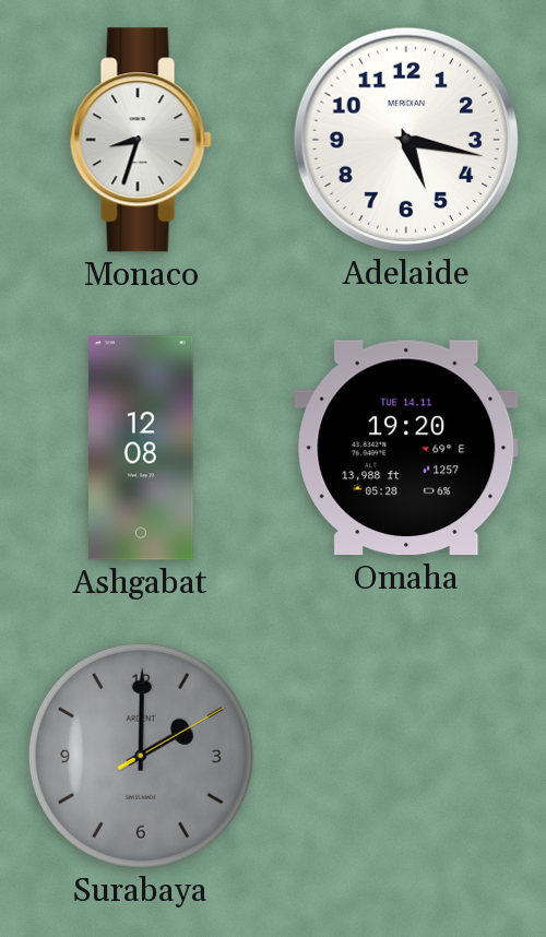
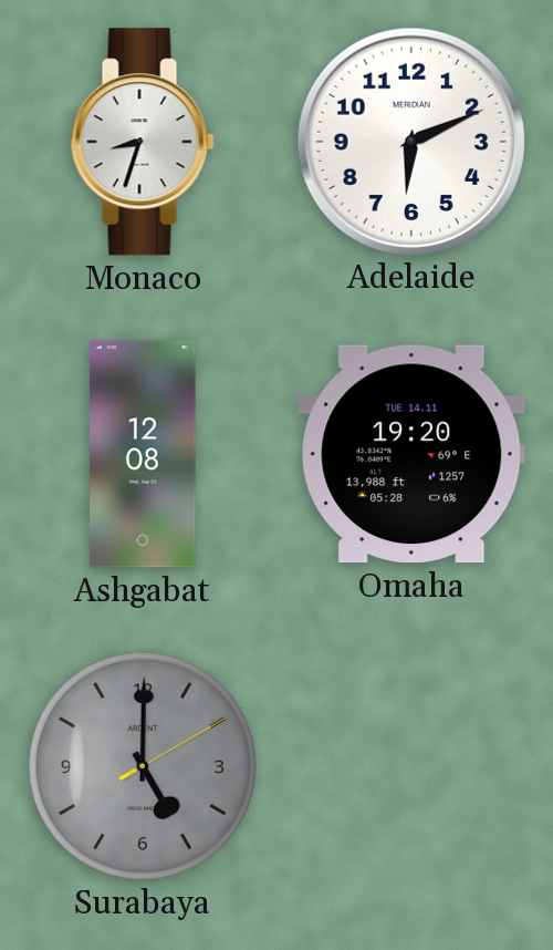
Adelaide: 5:17 -> 6:11
Surabaya: 2:00 -> 5:00
